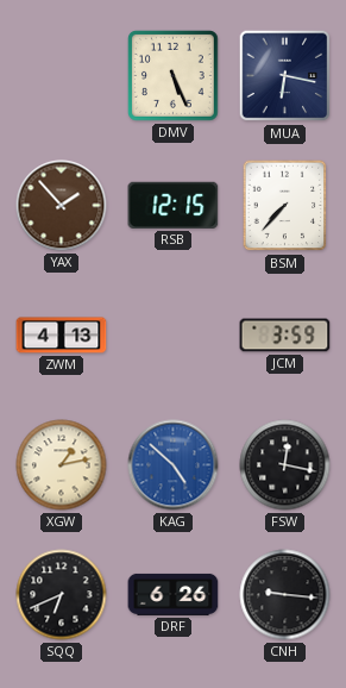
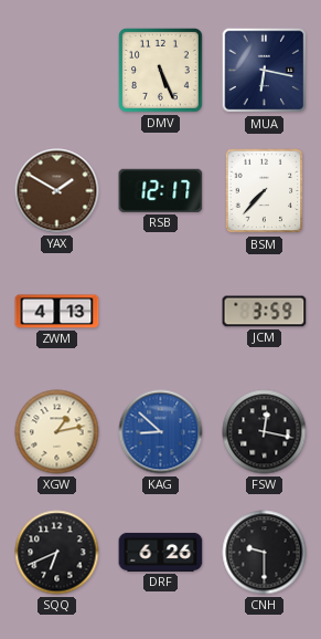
YAX: 1:53 -> 1:50
RSB: 12:15 -> 12:17
KAG: 4:52 -> 8:52
CNH: 9:16 -> 9:30
